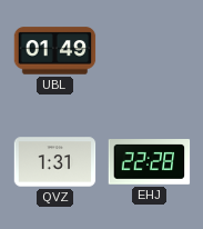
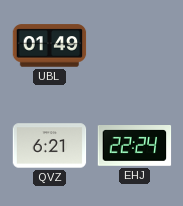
QVZ: 1:31 -> 6:21
EHJ: 22:28 -> 22:24
